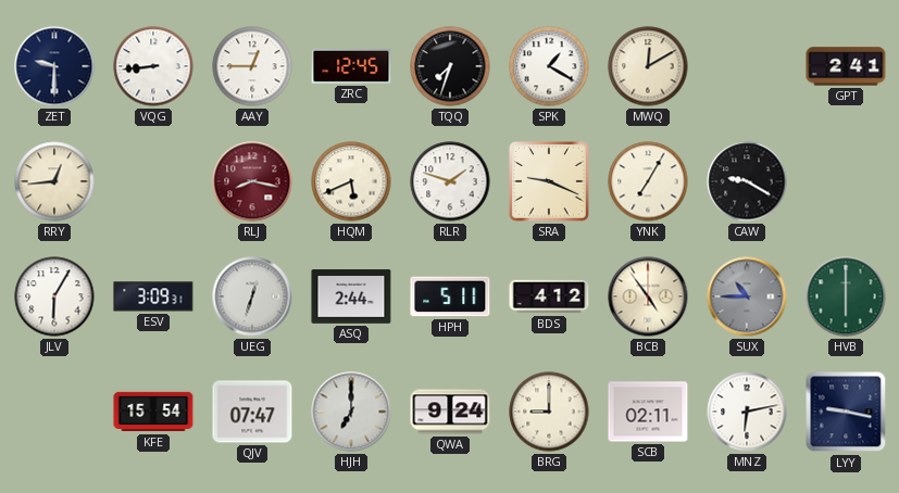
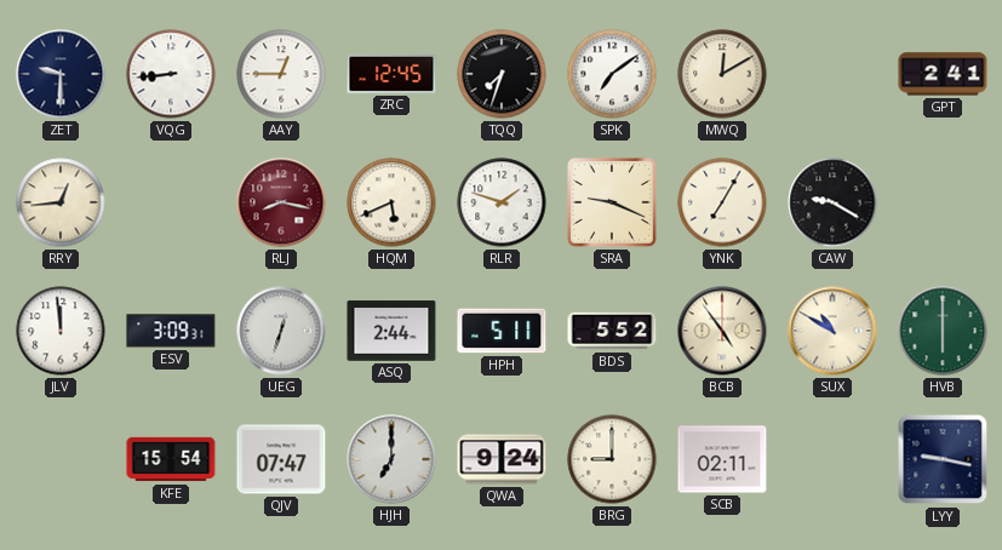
SPK: 1:20 -> 7:09
JLV: 6:05 -> 11:59
BDS: 4:12 -> 5:52
SUX: 10:45 -> 10:50
SUX dial: grey -> cream
MNZ: 6:13 -> none
